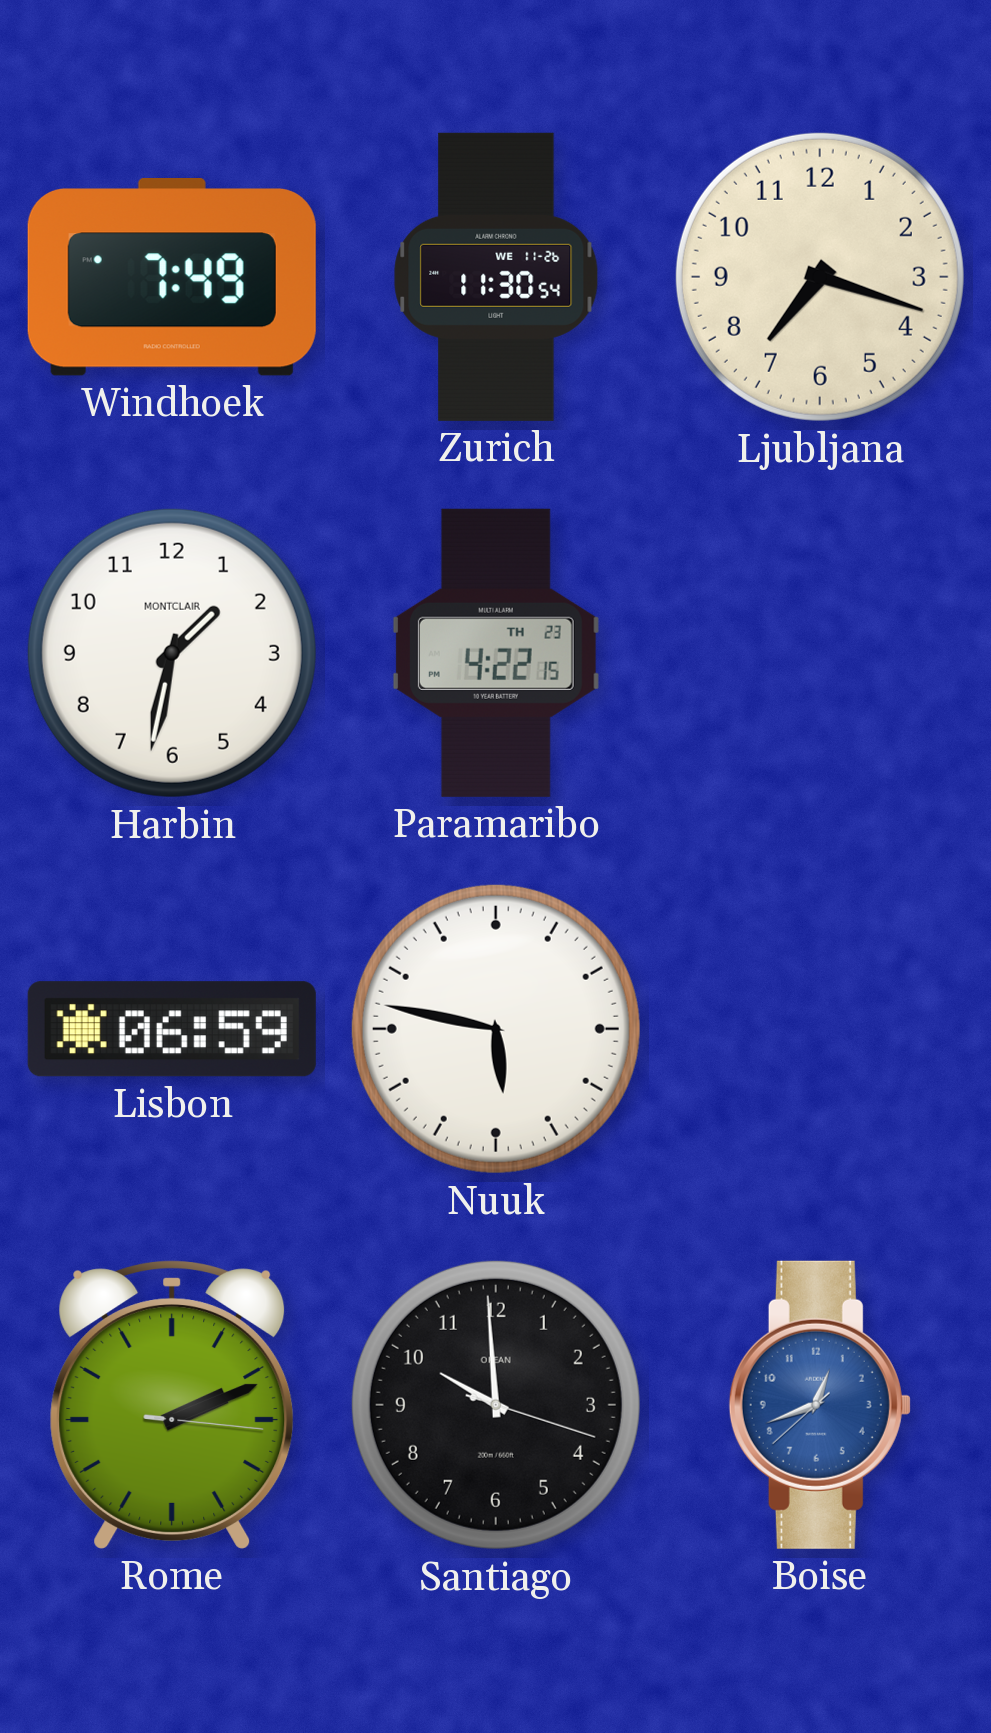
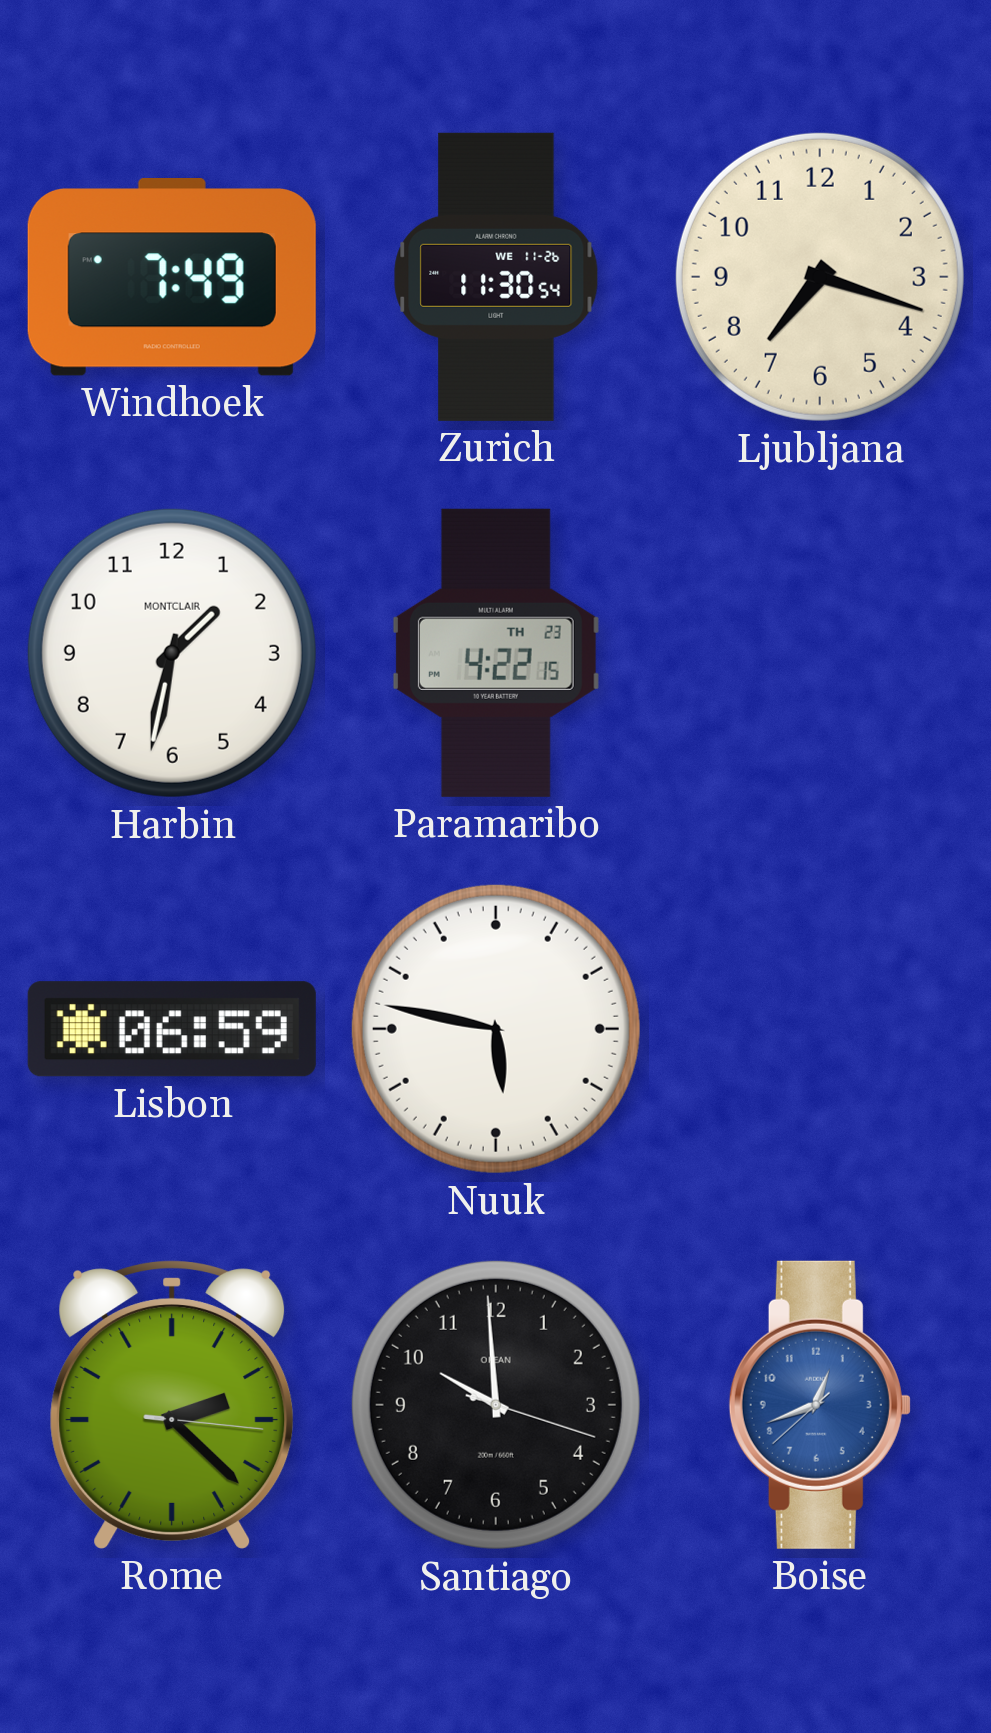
Rome: 2:11 -> 2:22
